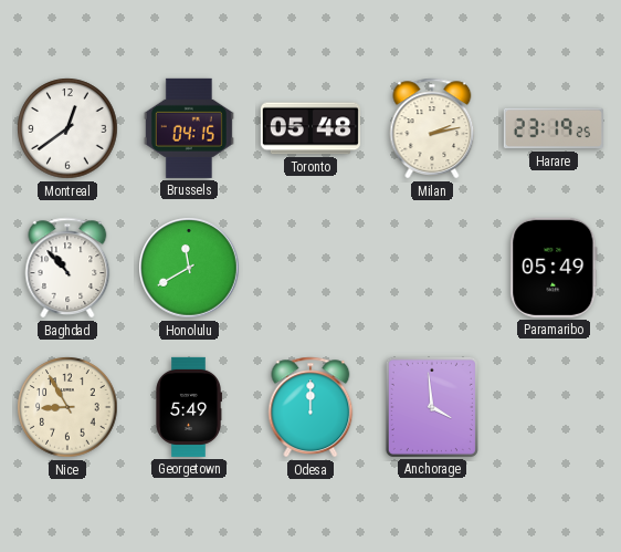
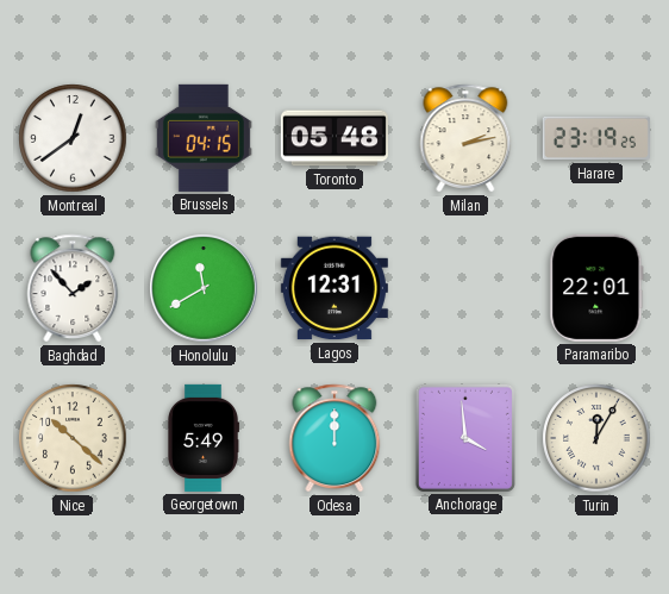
Baghdad: 10:53 -> 1:53
Lagos: none -> 12:31
Paramaribo: 05:49 -> 22:01
Nice: 8:55 -> 10:22
Turin: none -> 12:05
